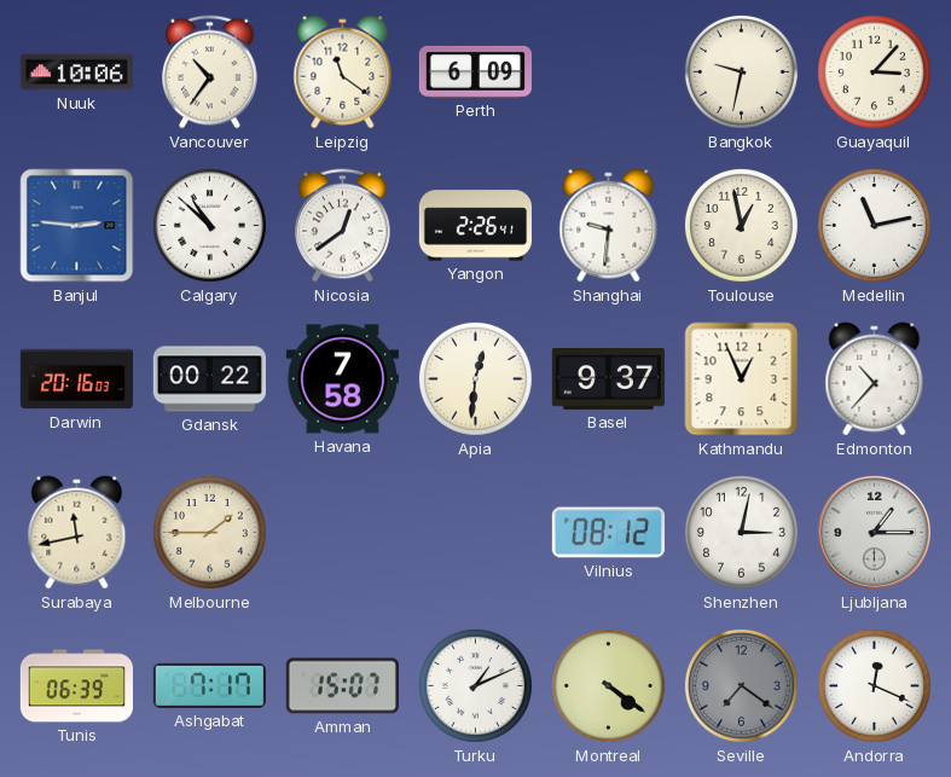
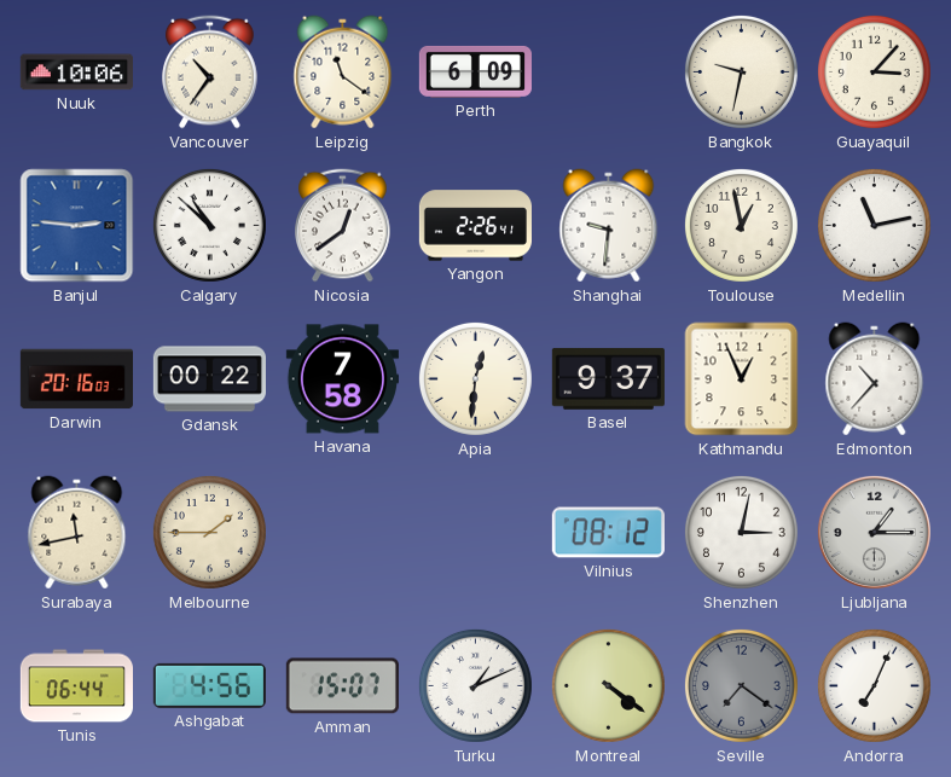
Tunis: 06:39 -> 06:44
Ashgabat: 7:17 -> 4:56
Andorra: 12:19 -> 7:04
